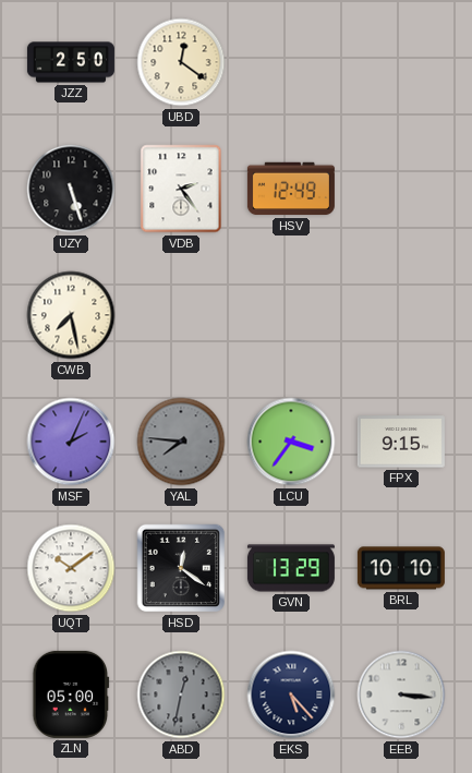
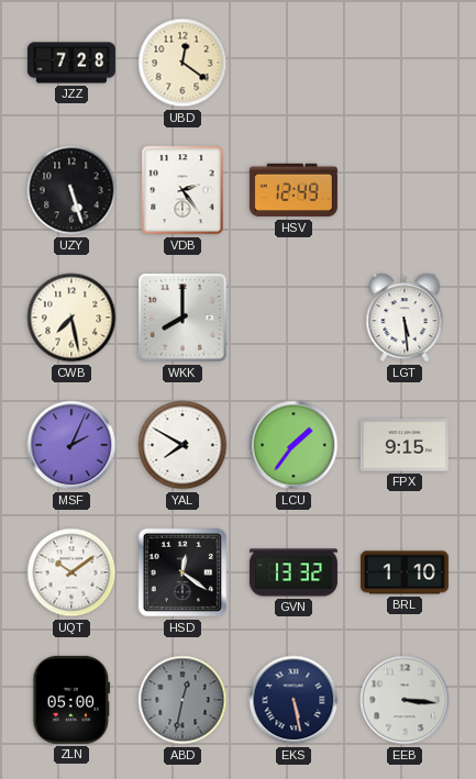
JZZ: 2:50 -> 7:28
WKK: none -> 8:00
LGT: none -> 5:29
YAL: 7:46 -> 7:50
YAL dial: grey -> white
LCU: 3:36 -> 1:36
GVN: 13:29 -> 13:32
BRL: 10:10 -> 1:10
EKS: 5:23 -> 5:28
